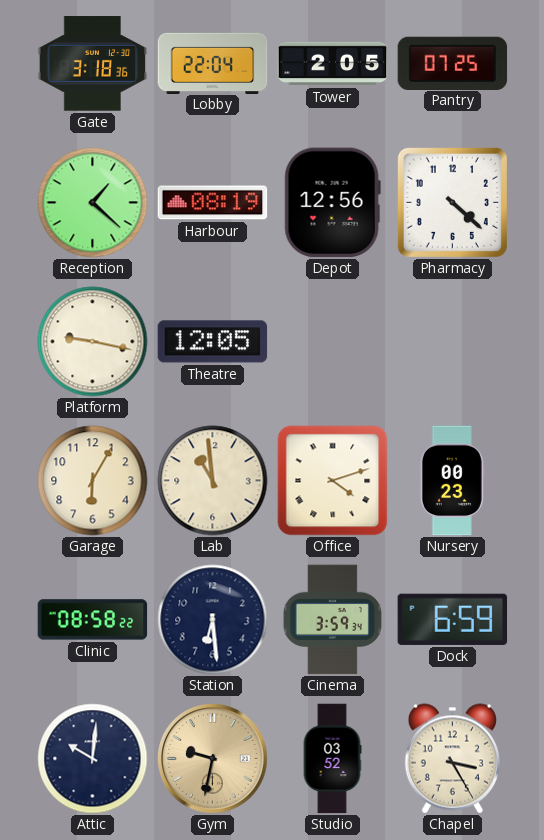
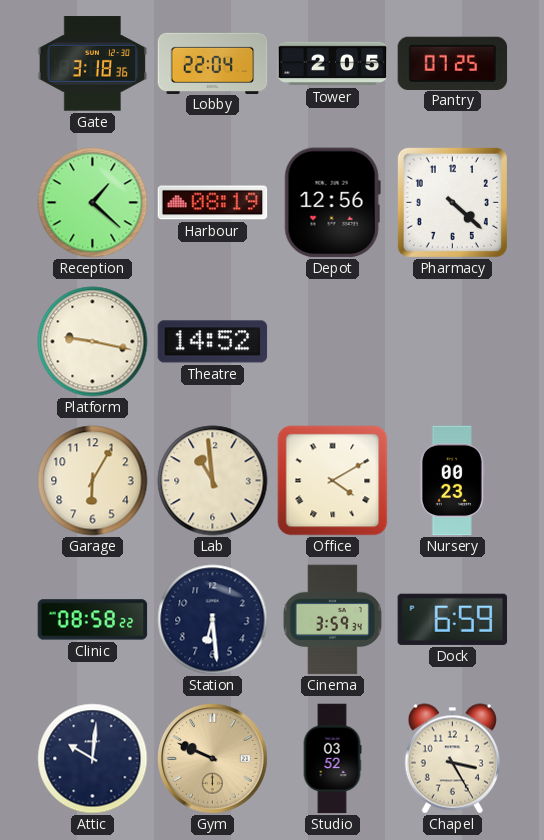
Theatre: 12:05 -> 14:52
Office: 4:12 -> 4:10
Gym: 9:32 -> 9:49
